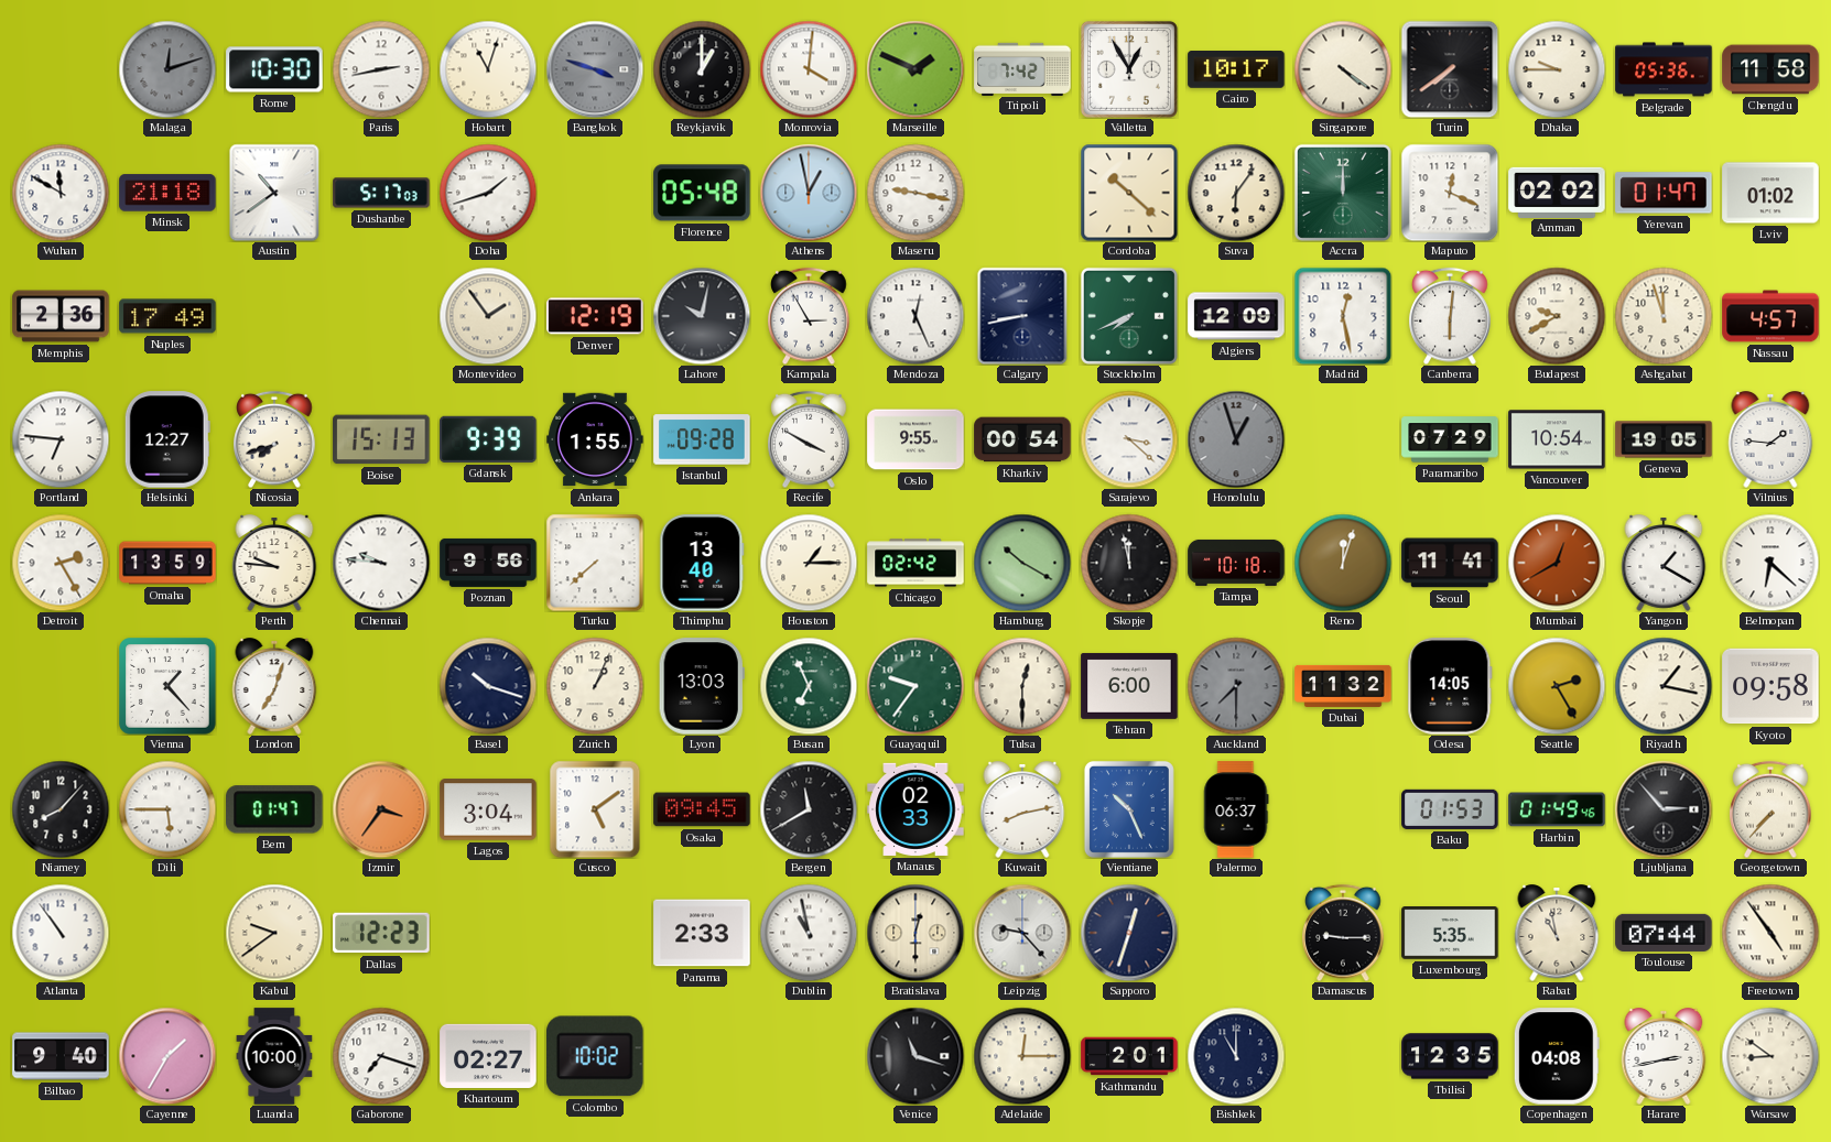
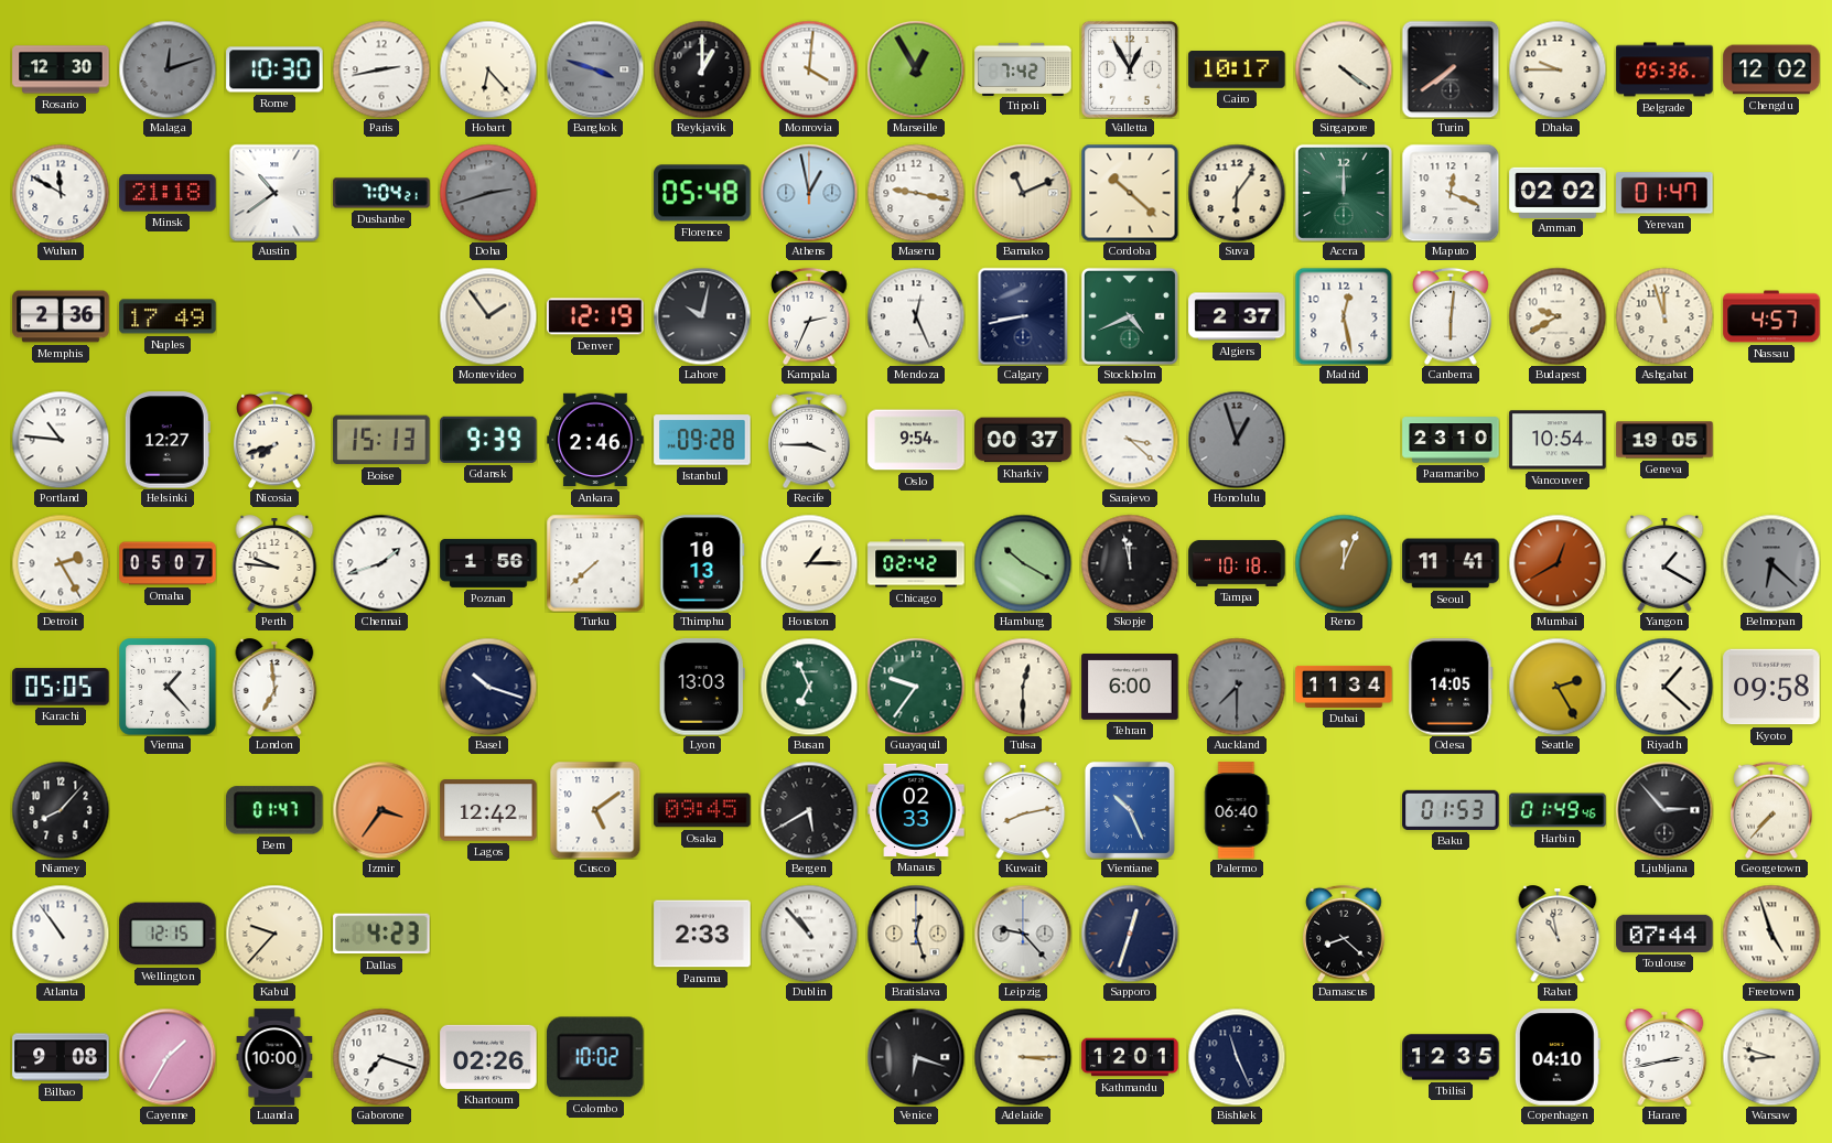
Rosario: none -> 12:30
Hobart: 11:03 -> 6:23
Marseille: 1:49 -> 12:55
Chengdu: 11:58 -> 12:02
Dushanbe: 5:17 -> 7:04
Doha: 1:42 -> 2:42
Doha dial: white -> grey
Bamako: none -> 11:11
Lviv: 01:02 -> none
Kampala: 2:55 -> 2:34
Stockholm: 7:41 -> 4:41
Algiers: 12:09 -> 2:37
Portland: 6:46 -> 10:46
Ankara: 1:55 -> 2:46
Recife: 3:50 -> 3:45
Oslo: 9:55 -> 9:54
Kharkiv: 00:54 -> 00:37
Paramaribo: 07:29 -> 23:10
Vilnius: 1:46 -> none
Omaha: 13:59 -> 05:07
Chennai: 9:46 -> 1:42
Poznan: 9:56 -> 1:56
Thimphu: 13:40 -> 10:13
Reno: 12:03 -> 12:04
Belmopan dial: white -> grey
Karachi: none -> 05:05
London: 7:03 -> 6:59
Zurich: 1:04 -> none
Dubai: 11:32 -> 11:34
Riyadh: 1:17 -> 1:22
Dili: 5:45 -> none
Lagos: 3:04 -> 12:42
Bergen: 11:40 -> 5:40
Palermo: 06:37 -> 06:40
Wellington: none -> 12:15
Kabul: 9:39 -> 9:37
Dallas: 12:23 -> 4:23
Dublin: 10:58 -> 10:53
Bratislava: 12:30 -> 12:27
Damascus: 9:15 -> 8:22
Luxembourg: 5:35 -> none
Freetown: 4:54 -> 4:57
Bilbao: 9:40 -> 9:08
Khartoum: 02:27 -> 02:26
Venice: 11:18 -> 6:18
Adelaide: 12:15 -> 3:15
Kathmandu: 2:01 -> 12:01
Bishkek: 11:00 -> 11:26
Copenhagen: 04:08 -> 04:10
Warsaw: 8:51 -> 8:48
